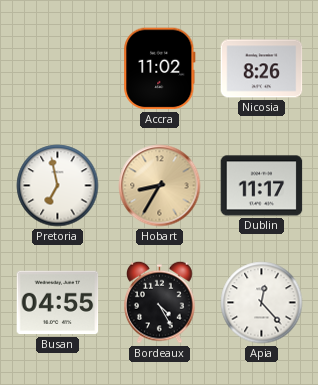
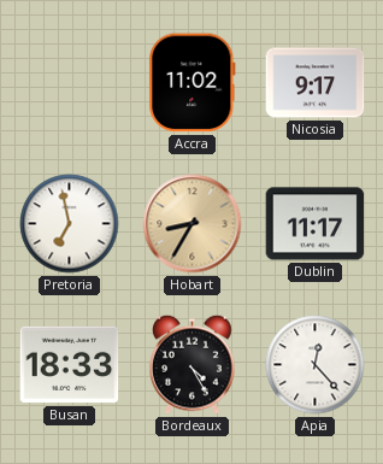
Nicosia: 8:26 -> 9:17
Busan: 04:55 -> 18:33
